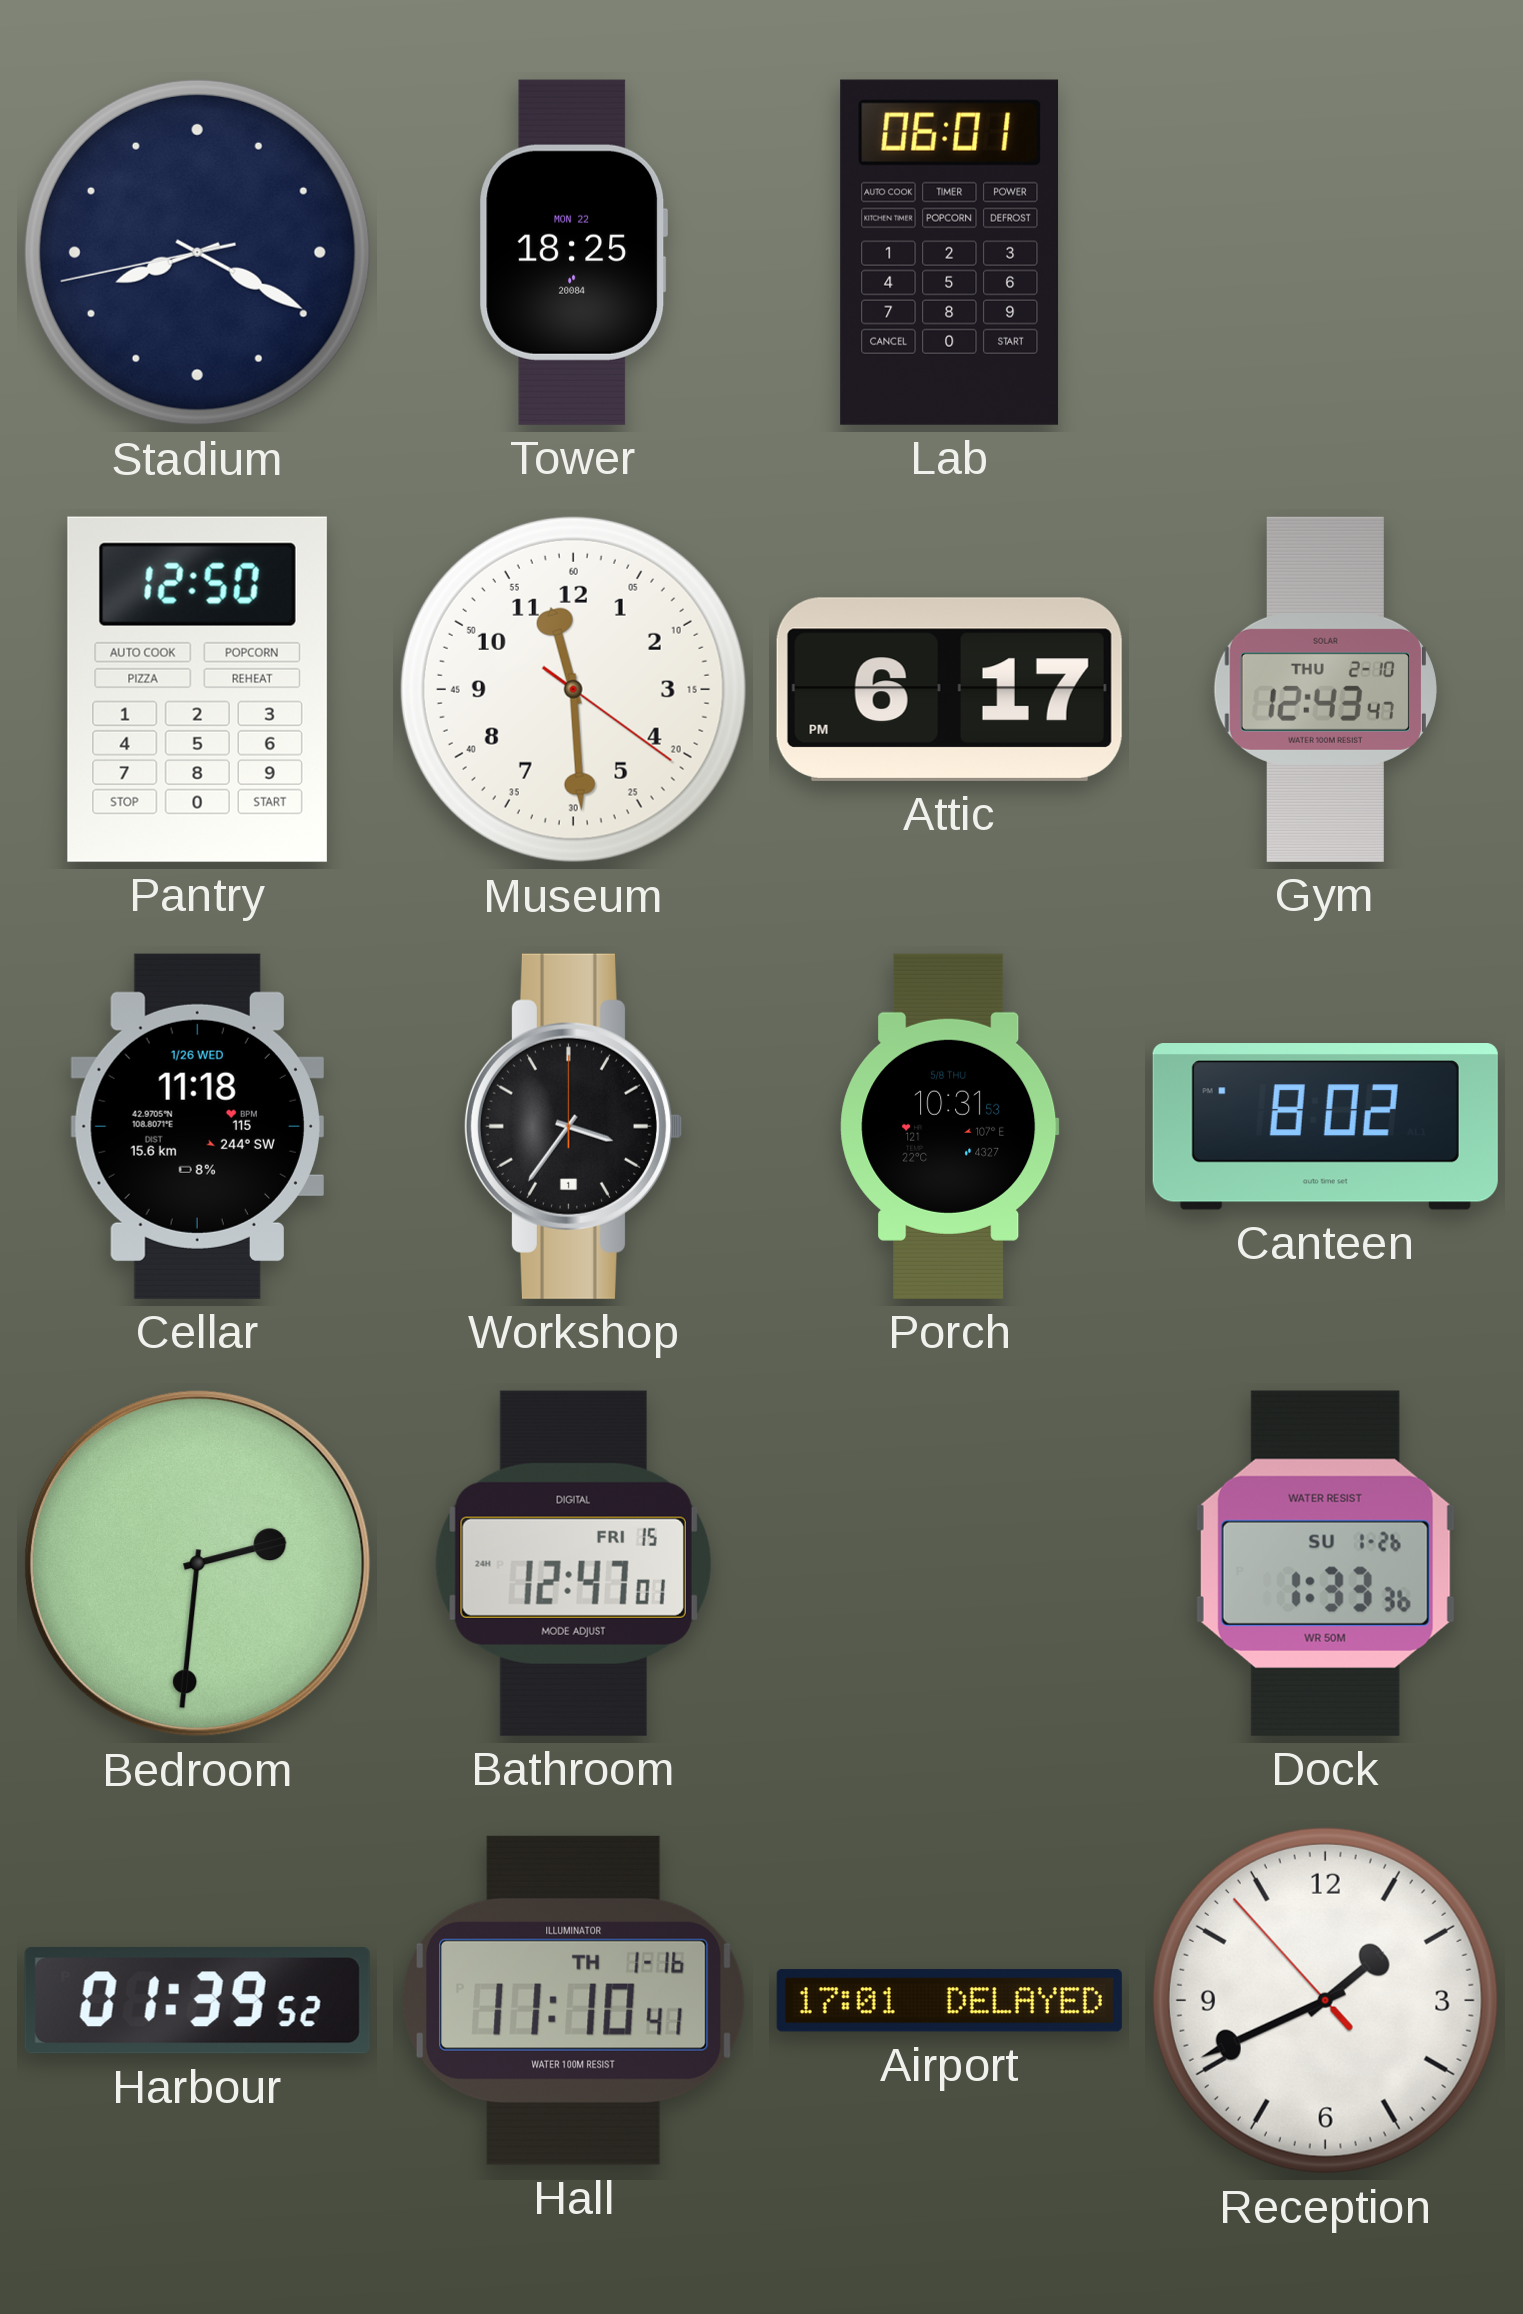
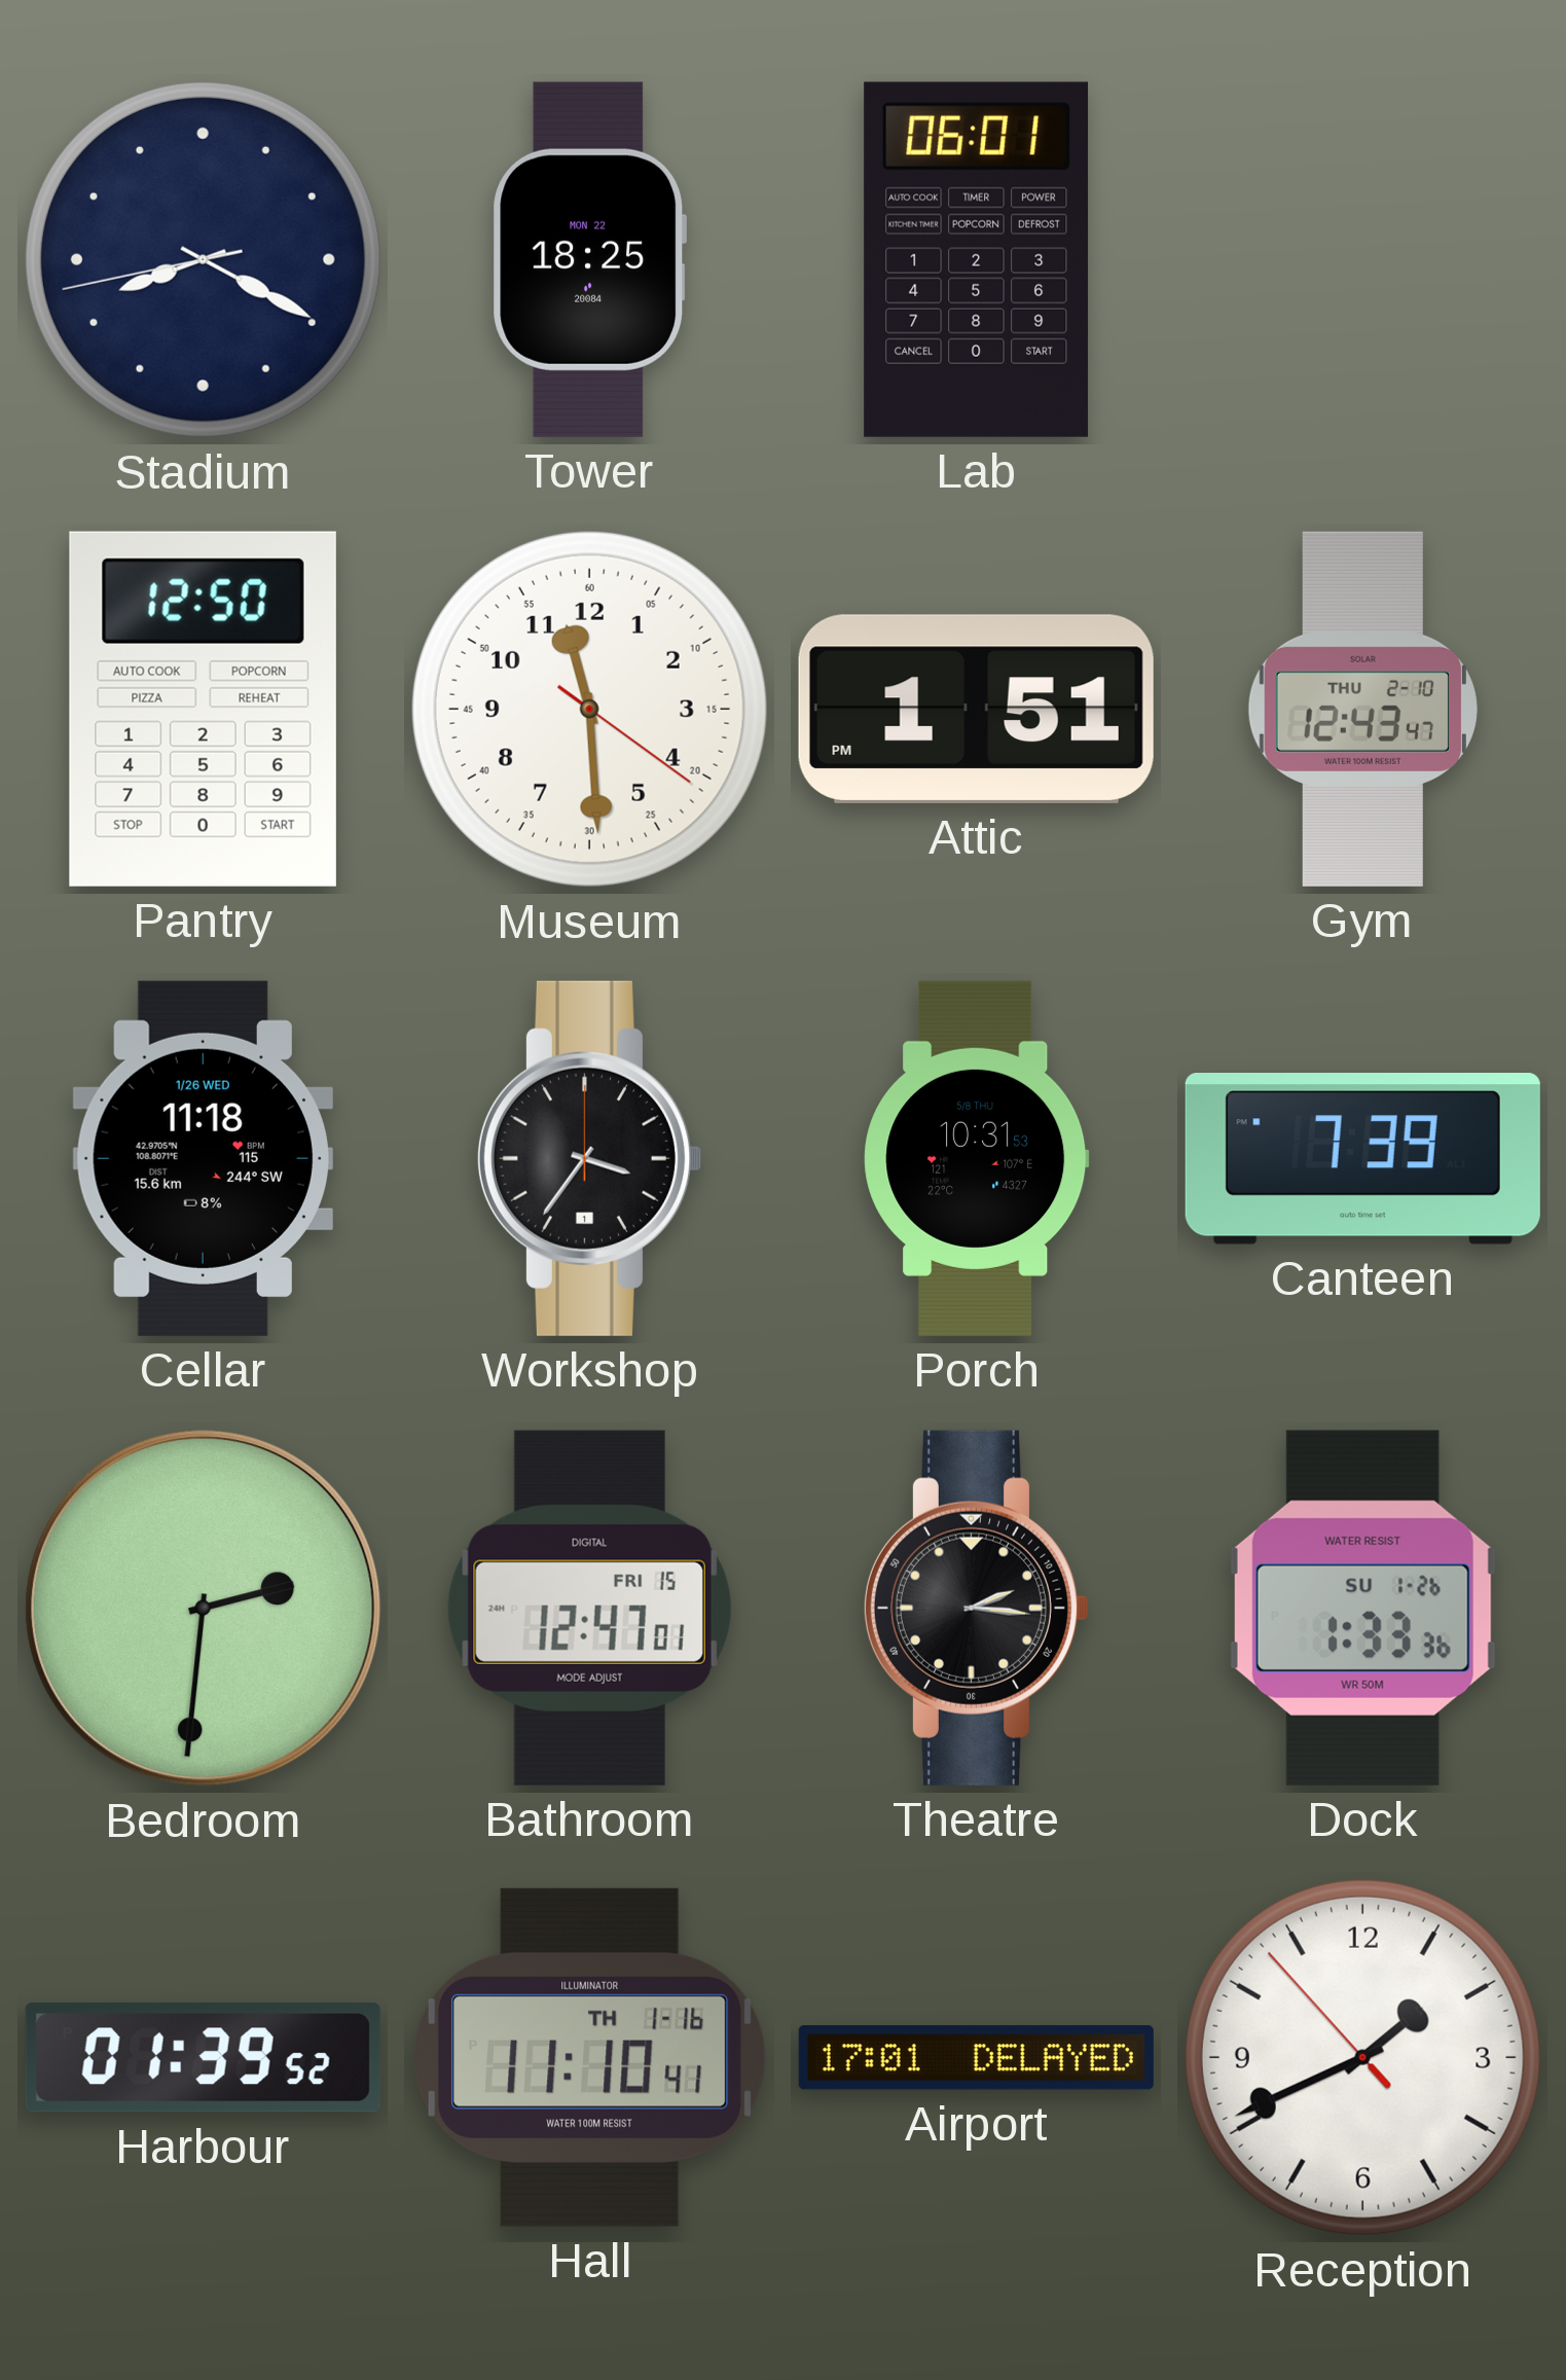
Attic: 6:17 -> 1:51
Canteen: 8:02 -> 7:39
Theatre: none -> 2:16
